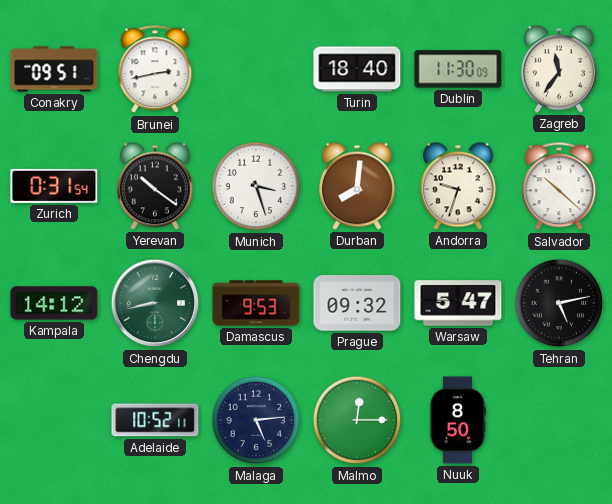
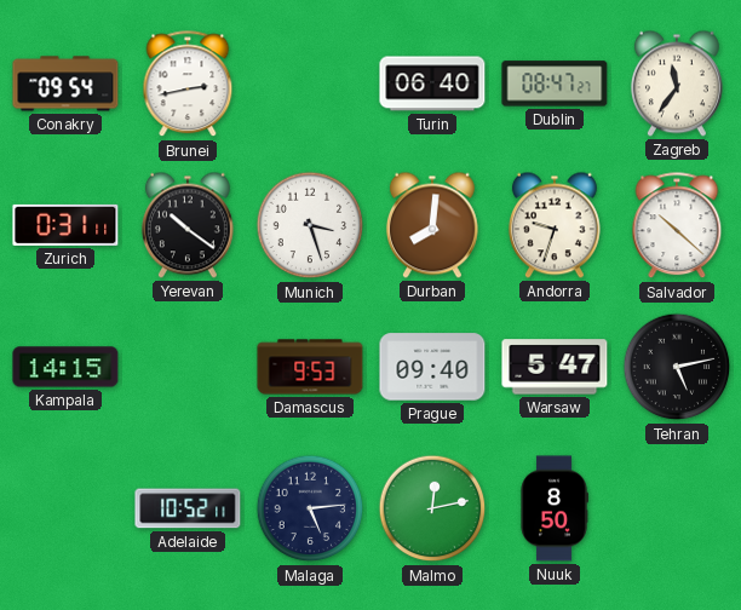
Conakry: 09:51 -> 09:54
Turin: 18:40 -> 06:40
Dublin: 11:30 -> 08:47
Zurich: 0:31:54 -> 0:31:11
Kampala: 14:12 -> 14:15
Chengdu: 8:43 -> none
Prague: 09:32 -> 09:40
Malmo: 12:15 -> 12:13
